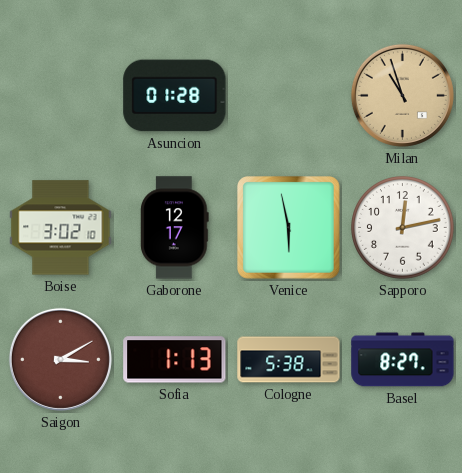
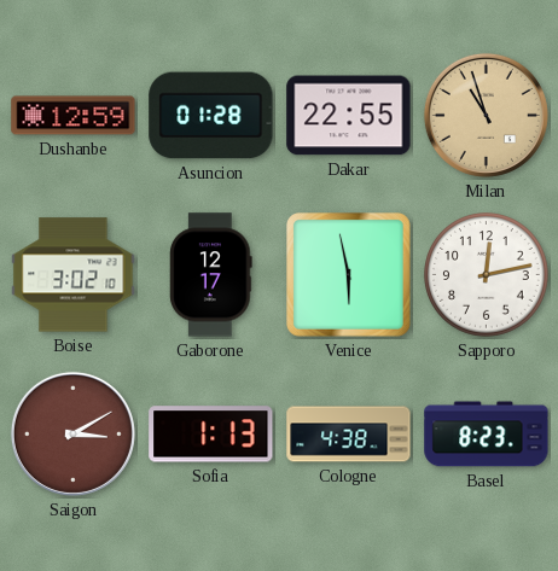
Dushanbe: none -> 12:59
Dakar: none -> 22:55
Cologne: 5:38 -> 4:38
Basel: 8:27 -> 8:23
